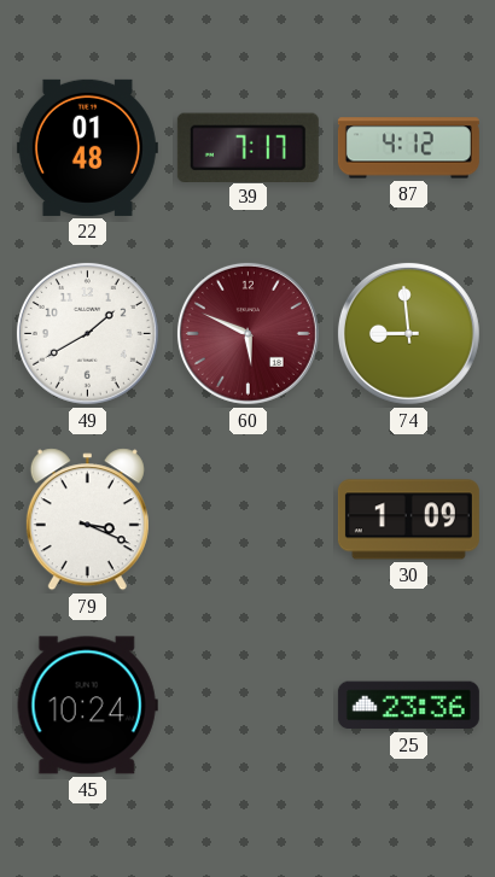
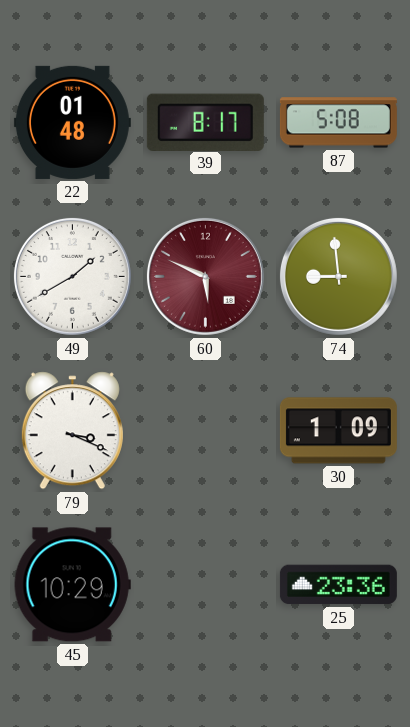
39: 7:17 -> 8:17
87: 4:12 -> 5:08
45: 10:24 -> 10:29
